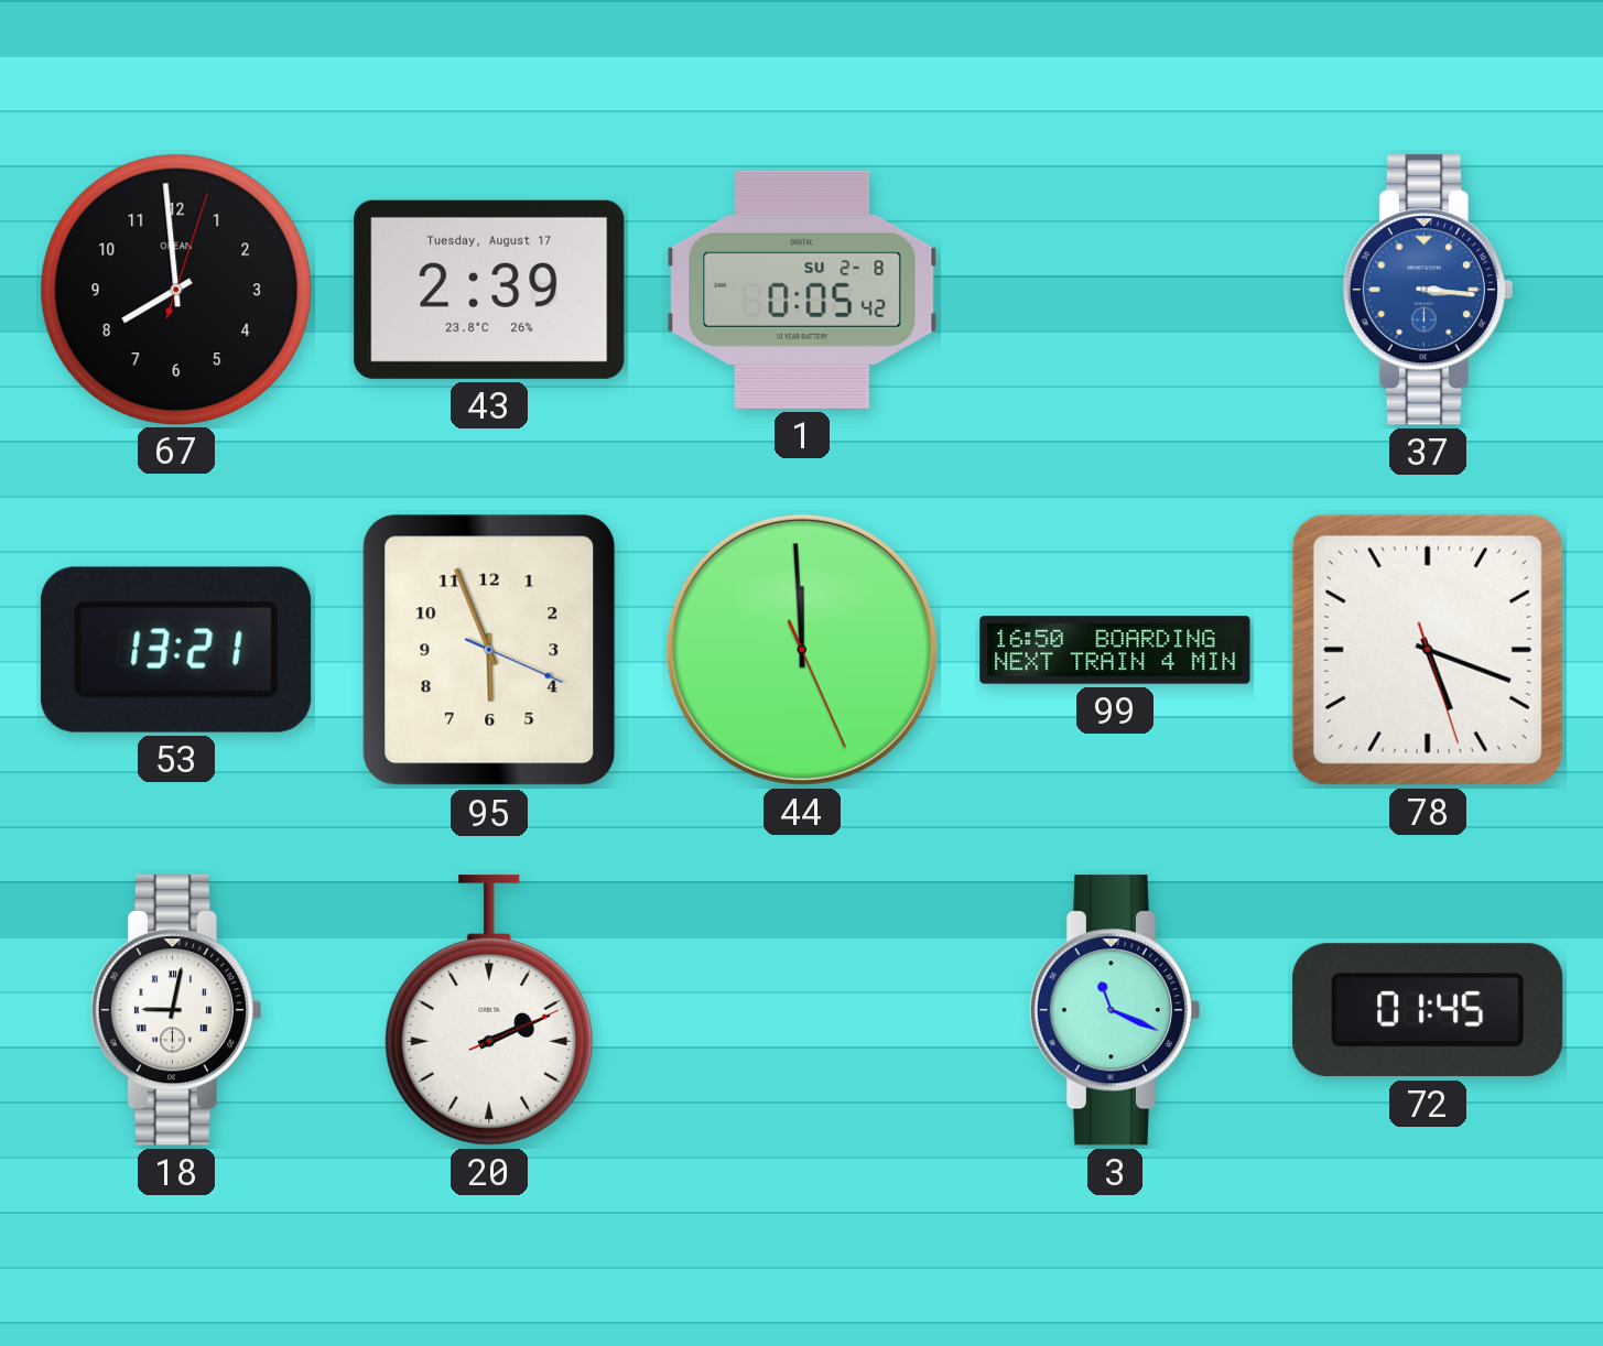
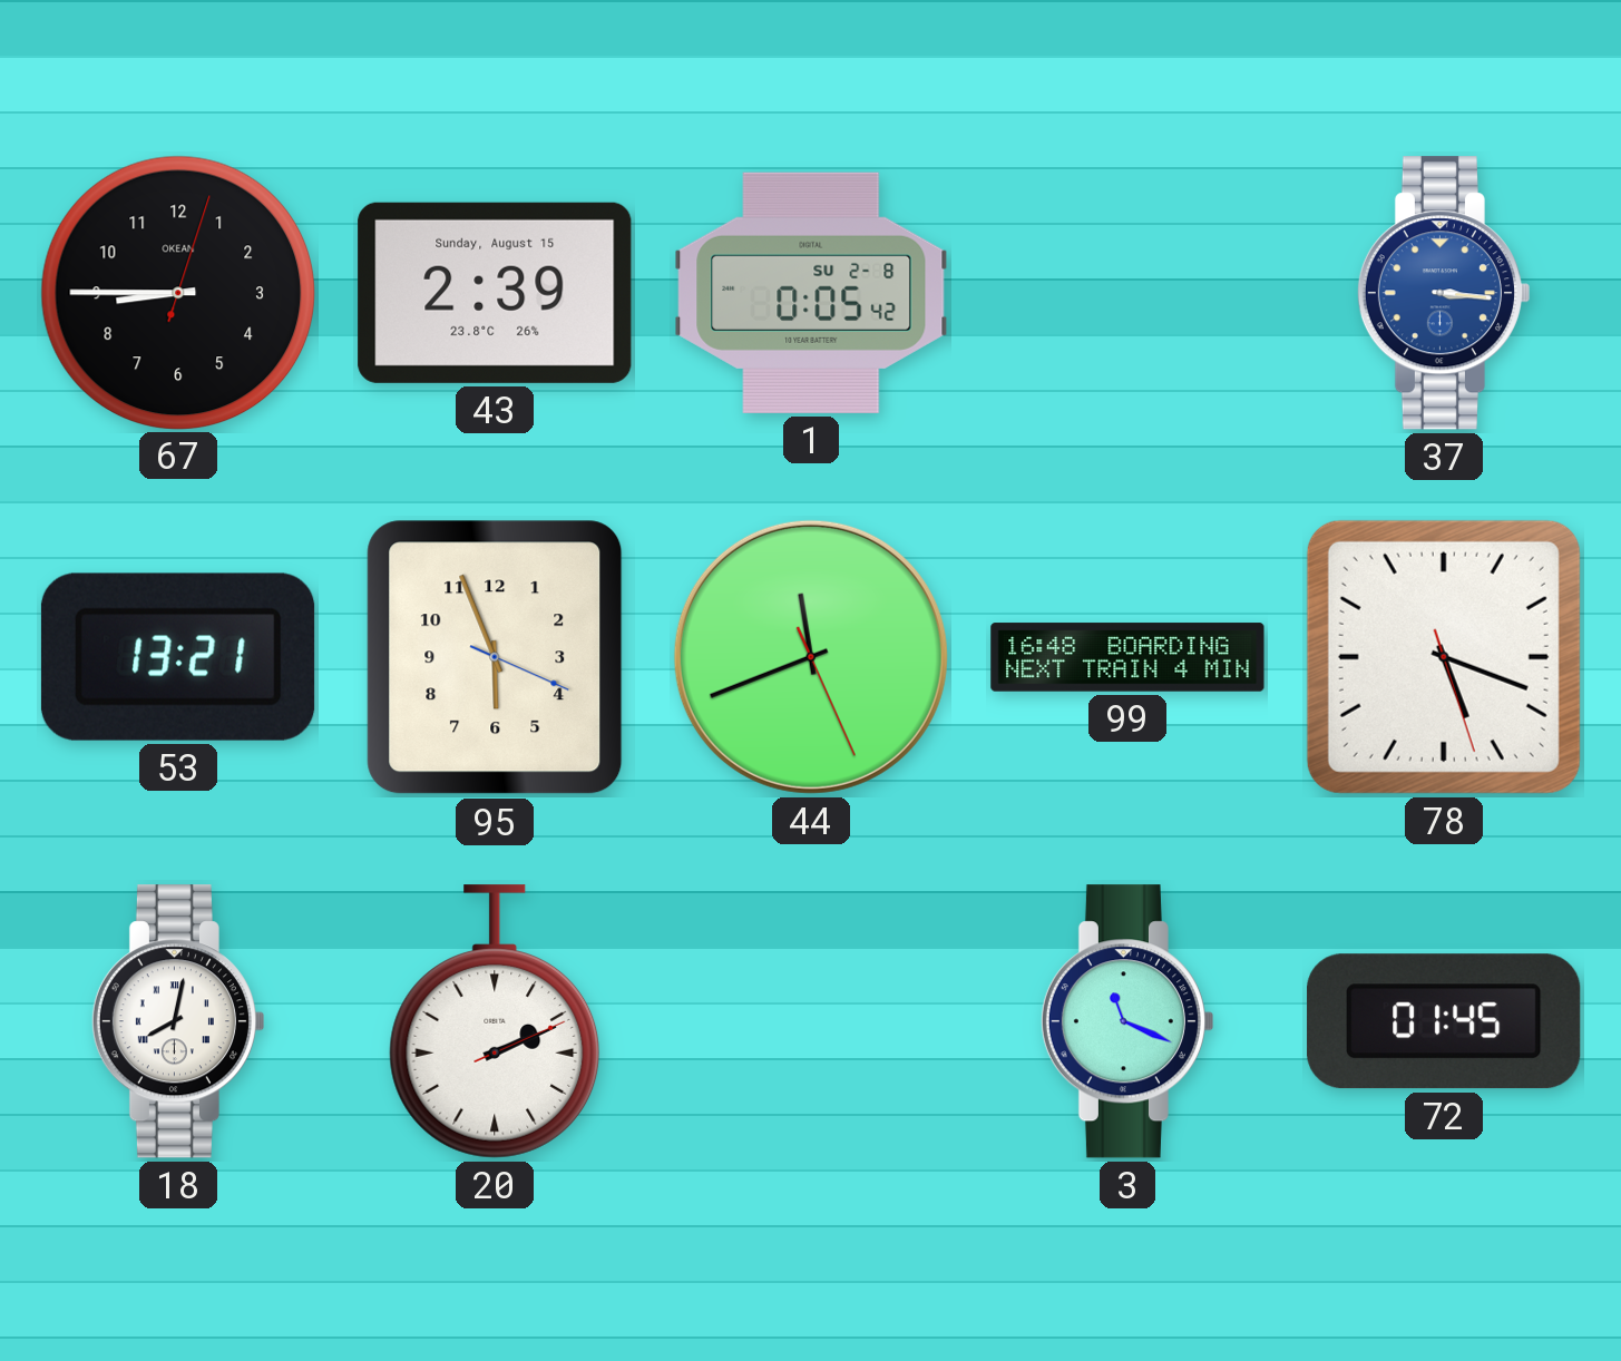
67: 7:59 -> 8:45
43 date: Tuesday, August 17 -> Sunday, August 15
44: 11:59 -> 11:41
99: 16:50 -> 16:48
18: 9:02 -> 8:02
